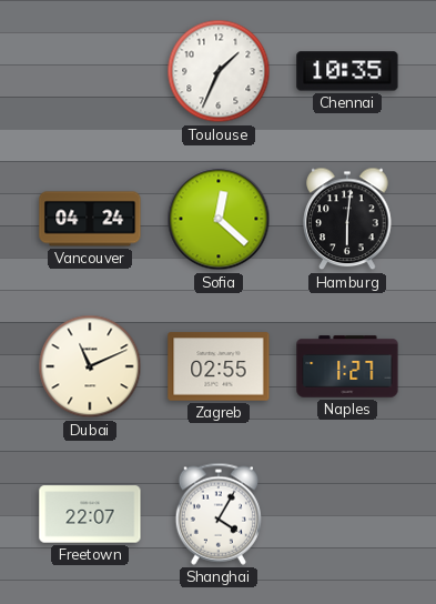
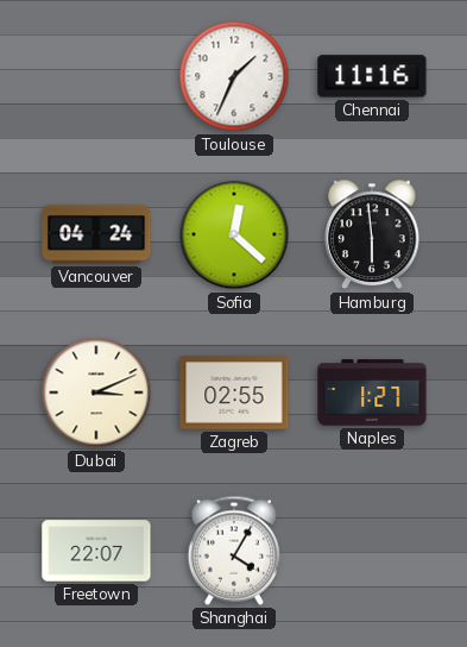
Chennai: 10:35 -> 11:16
Hamburg: 6:01 -> 5:59
Dubai: 11:11 -> 3:11
